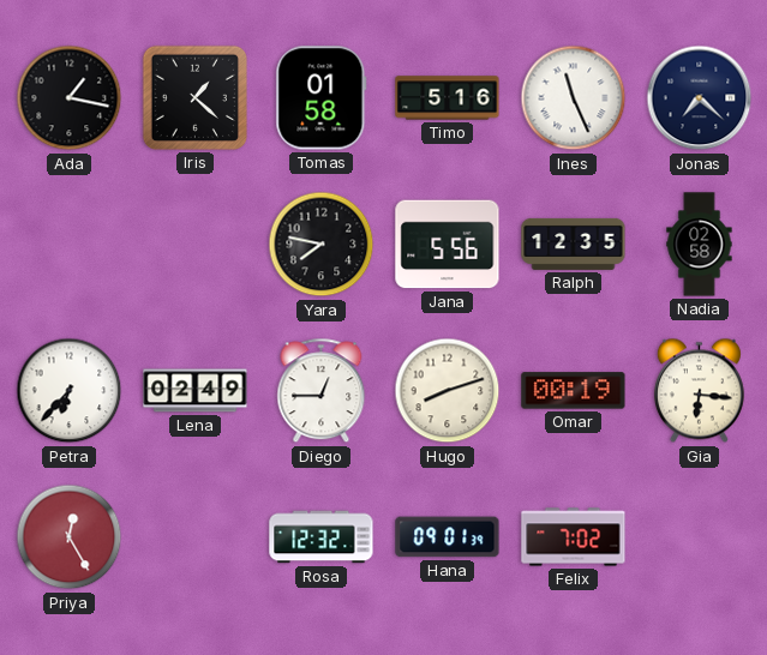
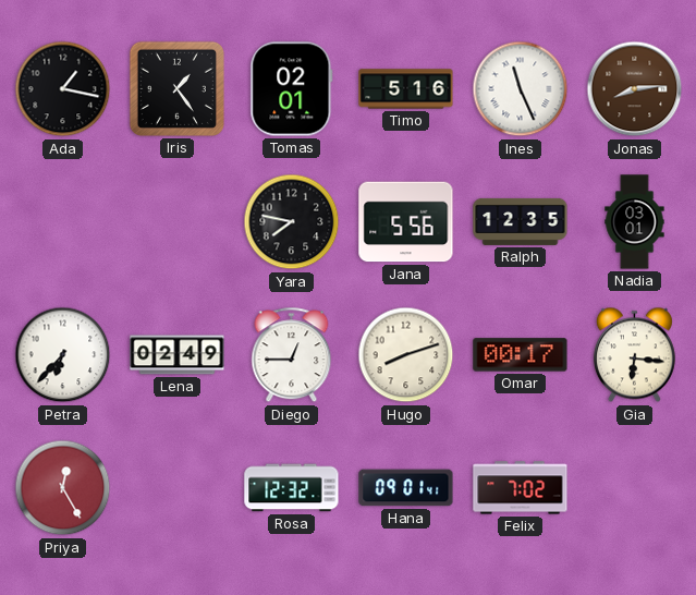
Iris: 1:22 -> 1:24
Tomas: 01:58 -> 02:01
Jonas: 7:22 -> 8:14
Jonas dial: navy -> brown
Nadia: 02:58 -> 03:01
Omar: 00:19 -> 00:17
Hana: 09:01:39 -> 09:01:41
